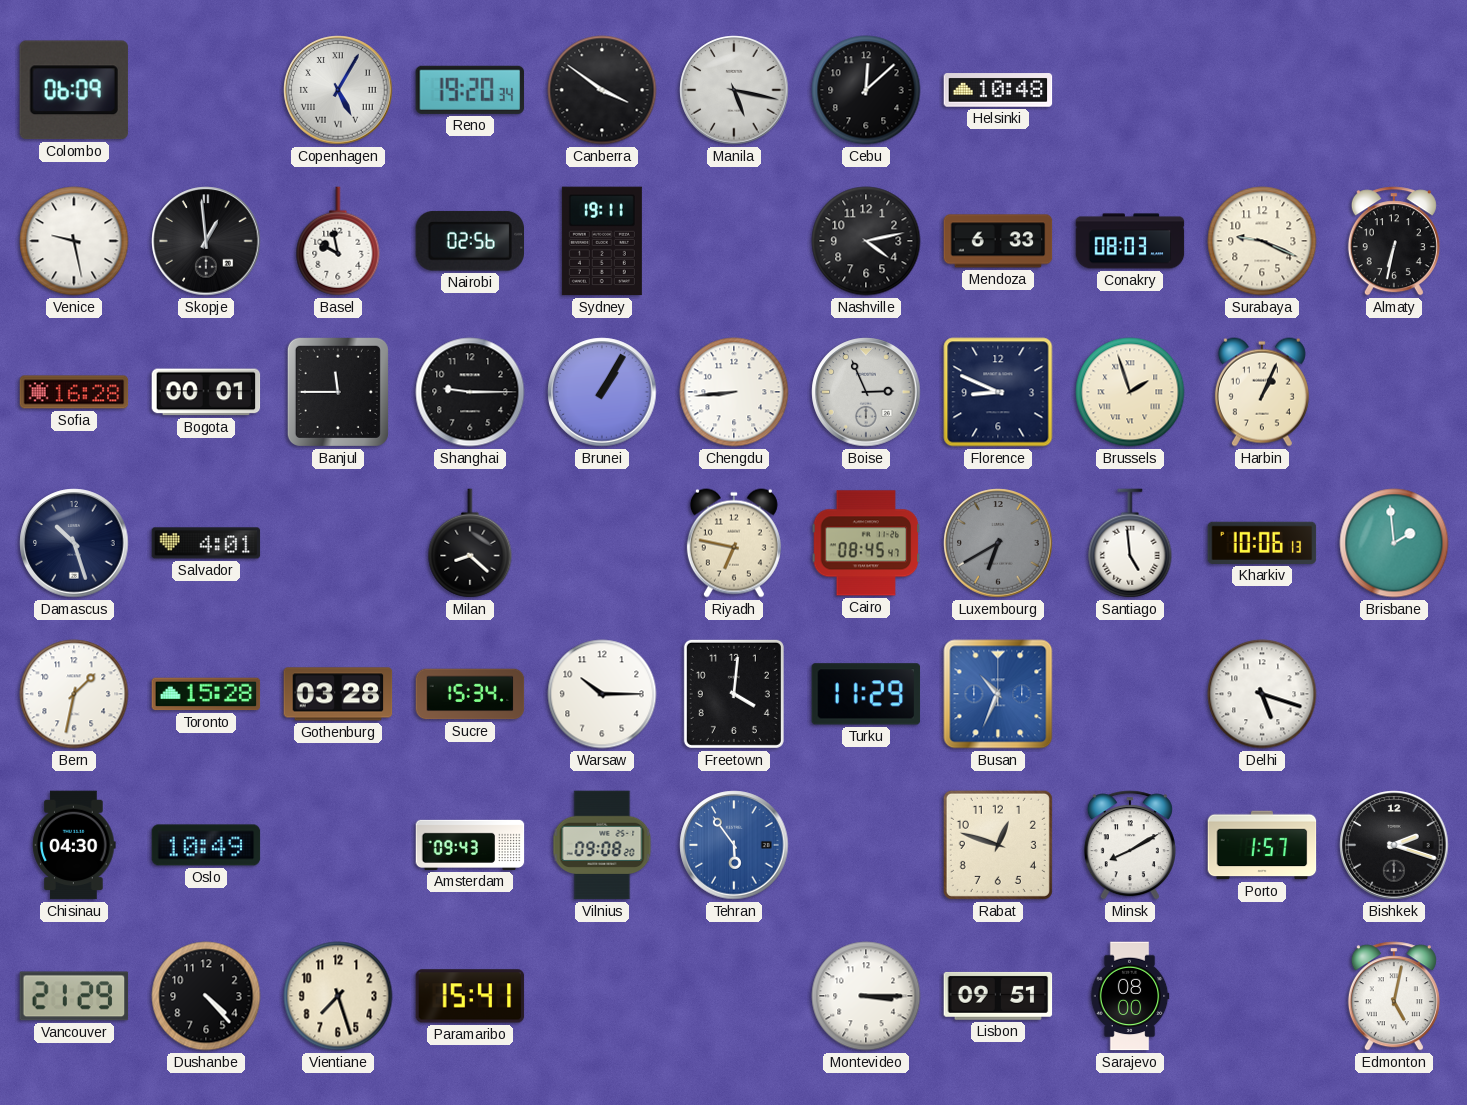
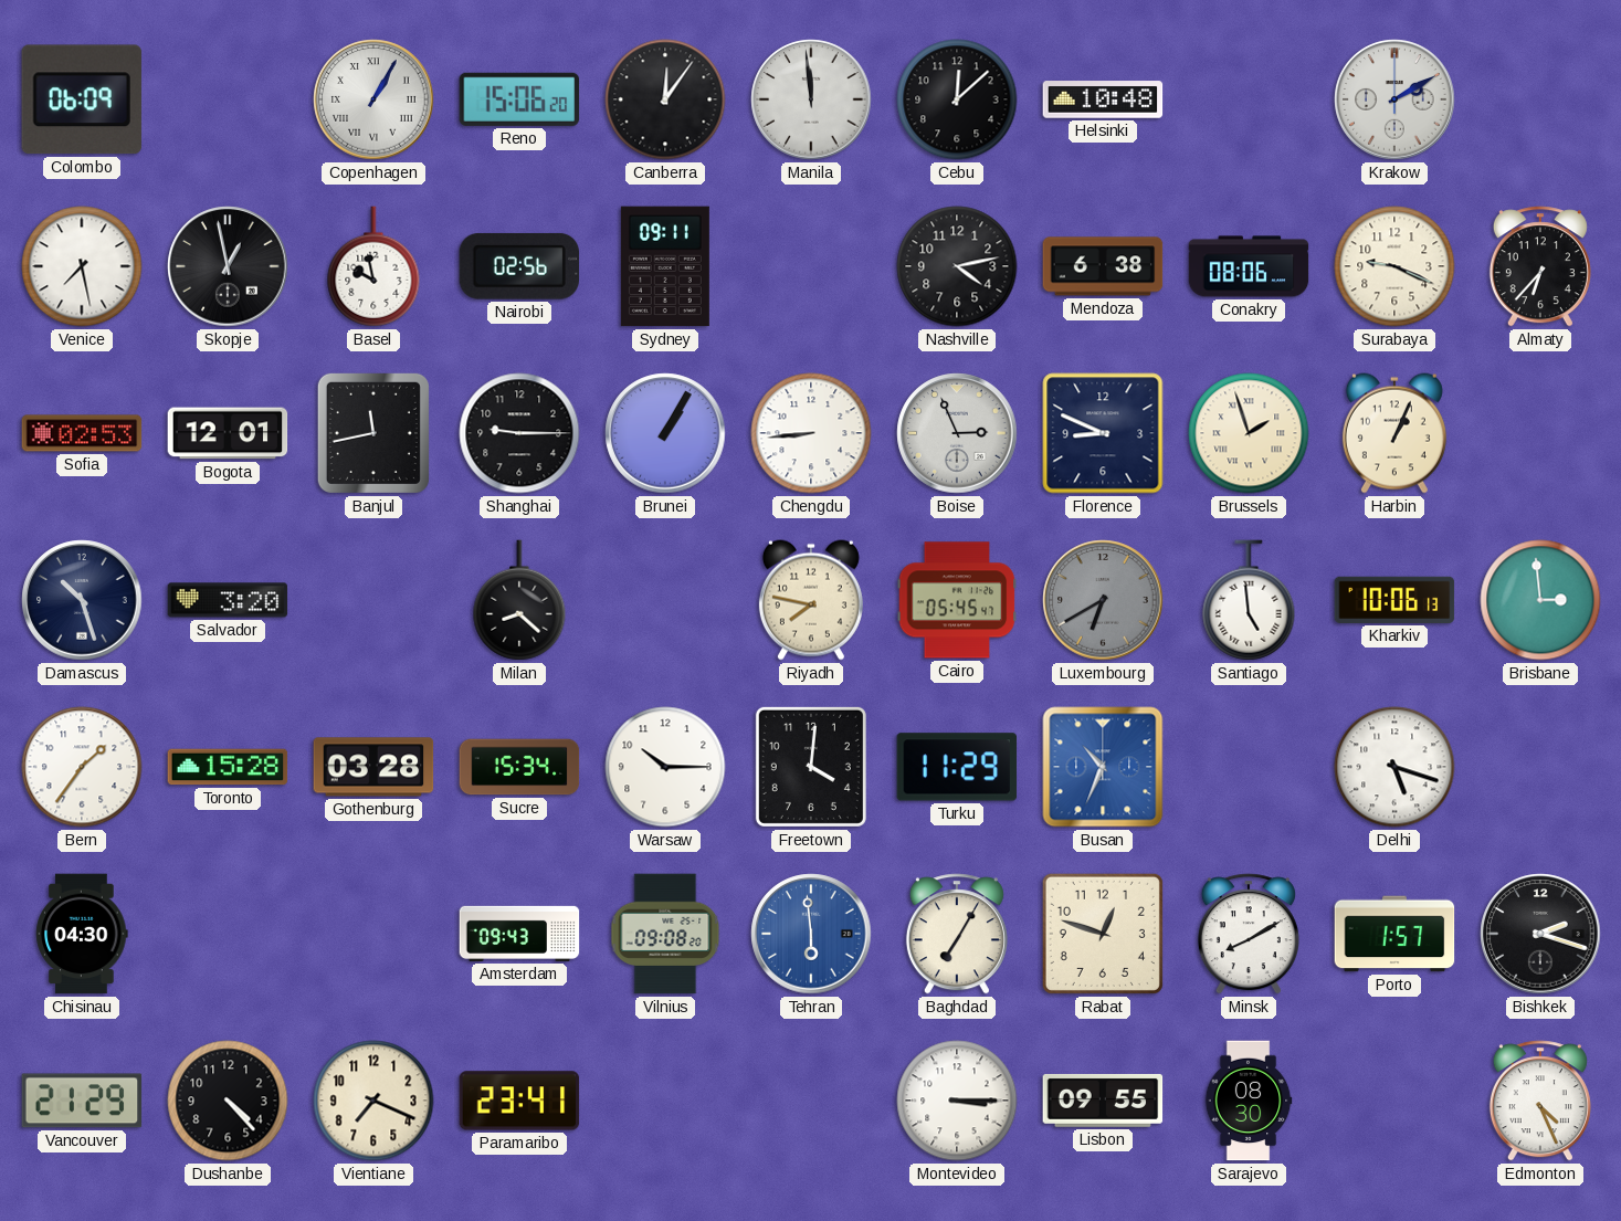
Copenhagen: 5:05 -> 1:05
Reno: 19:20 -> 15:06
Canberra: 3:51 -> 12:06
Manila: 5:17 -> 11:59
Krakow: none -> 2:10
Venice: 9:28 -> 7:28
Skopje: 12:59 -> 12:58
Sydney: 19:11 -> 09:11
Mendoza: 6:33 -> 6:38
Conakry: 08:03 -> 08:06
Almaty: 6:32 -> 6:37
Sofia: 16:28 -> 02:53
Bogota: 00:01 -> 12:01
Banjul: 11:45 -> 11:43
Salvador: 4:01 -> 3:20
Riyadh: 6:47 -> 7:47
Cairo: 08:45 -> 05:45
Brisbane: 1:59 -> 2:59
Bern: 1:32 -> 1:36
Oslo: 10:49 -> none
Tehran: 5:54 -> 5:59
Baghdad: none -> 7:05
Vientiane: 7:27 -> 7:19
Paramaribo: 15:41 -> 23:41
Lisbon: 09:51 -> 09:55
Sarajevo: 08:00 -> 08:30
Edmonton: 5:02 -> 4:26
